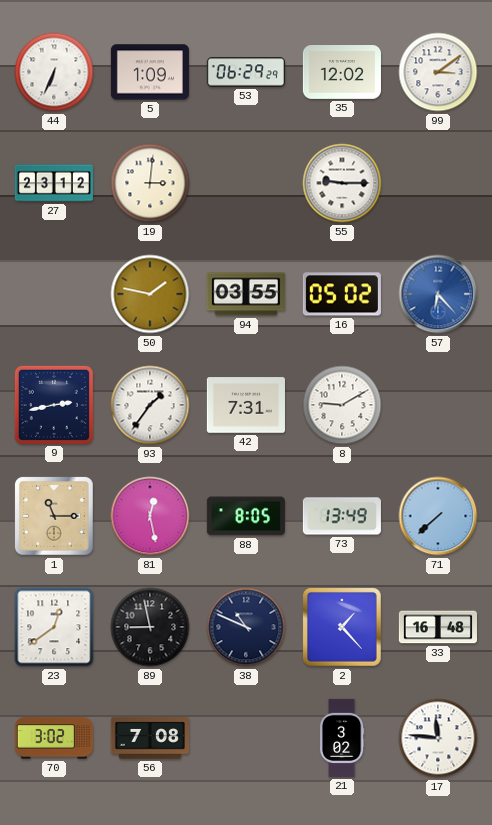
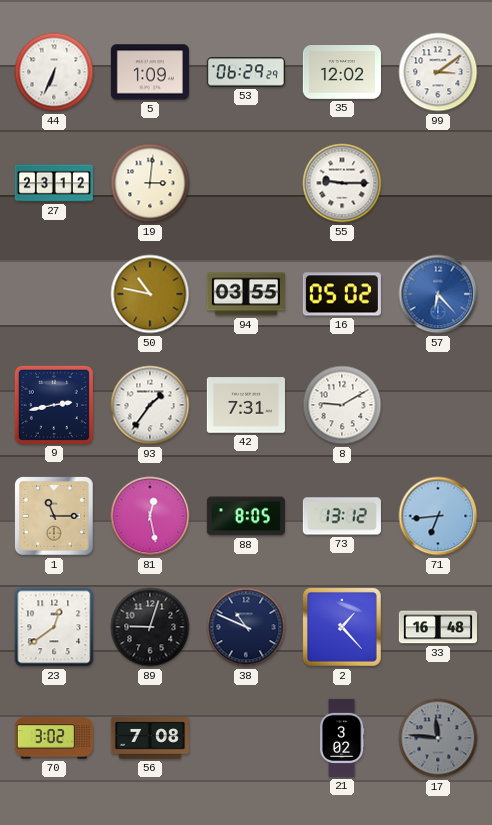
50: 1:47 -> 10:47
73: 13:49 -> 13:12
71: 7:38 -> 6:44
89: 8:58 -> 9:03
17 dial: white -> grey
